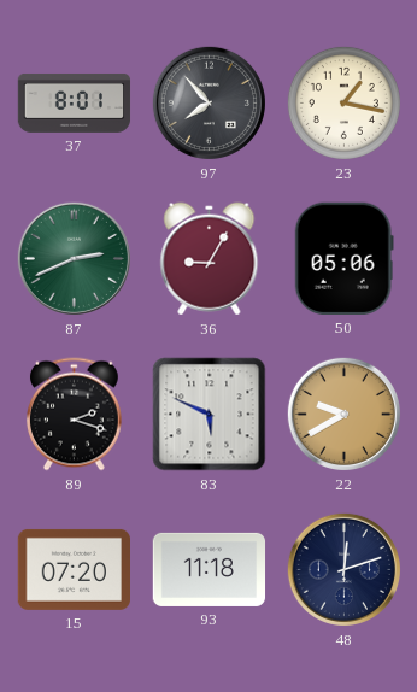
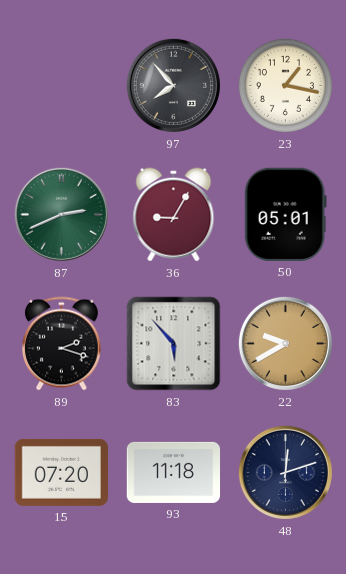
37: 8:01 -> none
50: 05:06 -> 05:01
83: 5:49 -> 5:53
